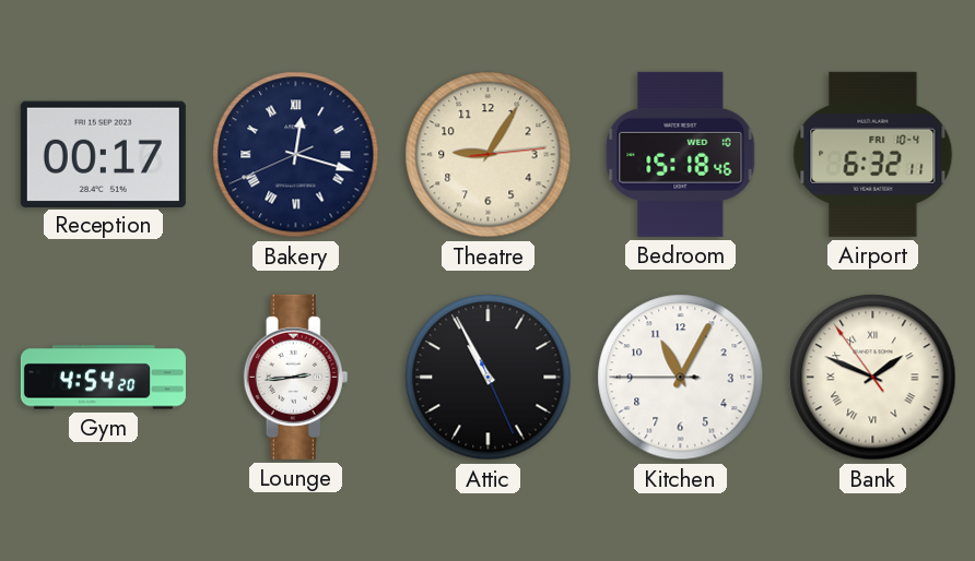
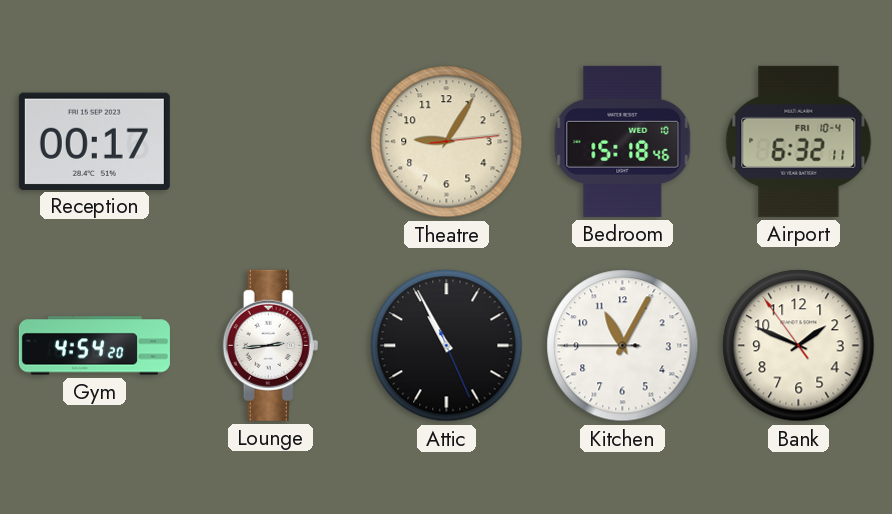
Bakery: 12:17 -> none
Bank numerals: Roman -> Arabic
